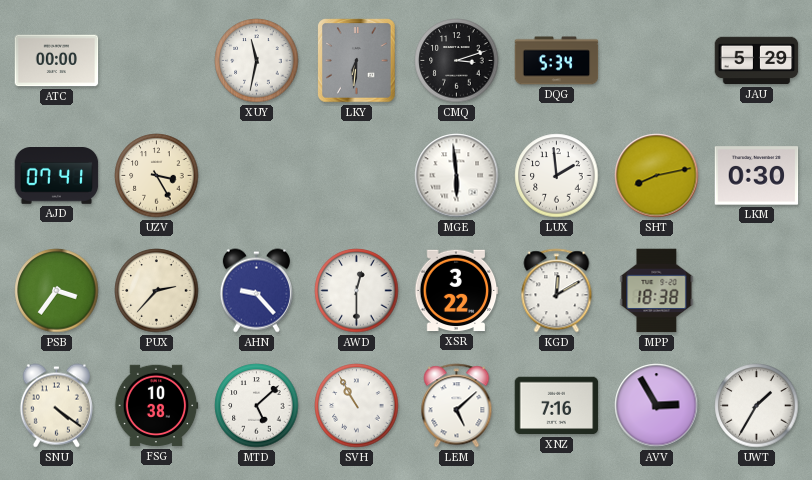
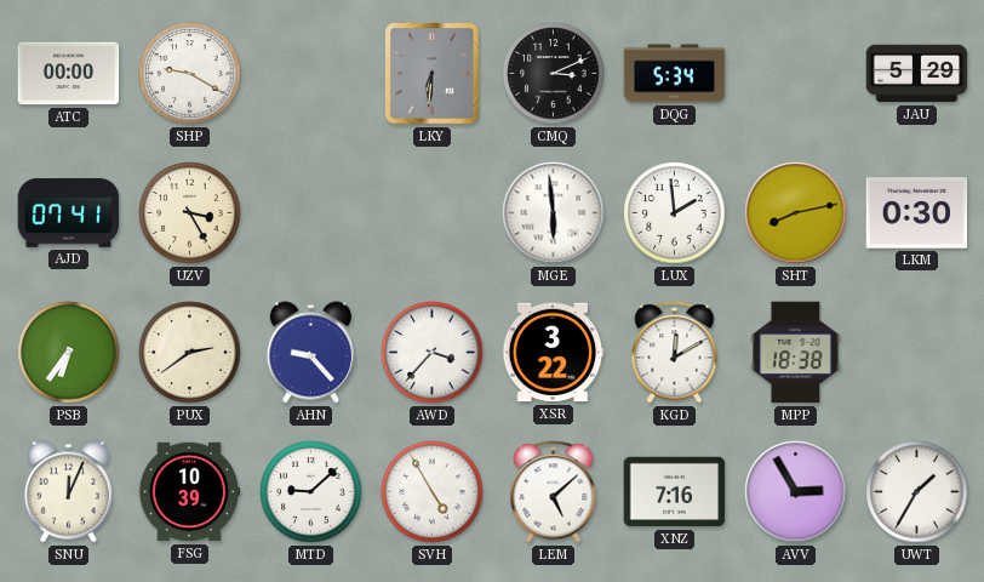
SHP: none -> 9:20
XUY: 11:32 -> none
CMQ: 3:12 -> 3:11
PSB: 3:36 -> 6:36
PUX: 2:37 -> 2:39
AWD: 12:30 -> 3:37
SNU: 4:21 -> 12:04
FSG: 10:38 -> 10:39
MTD: 5:08 -> 9:08
SVH: 10:55 -> 4:55
